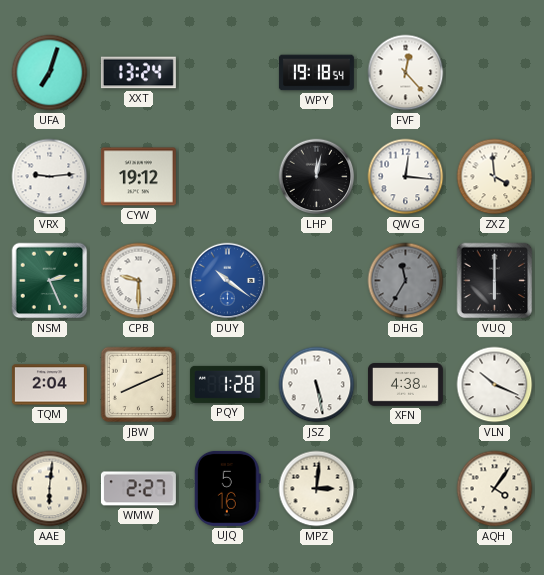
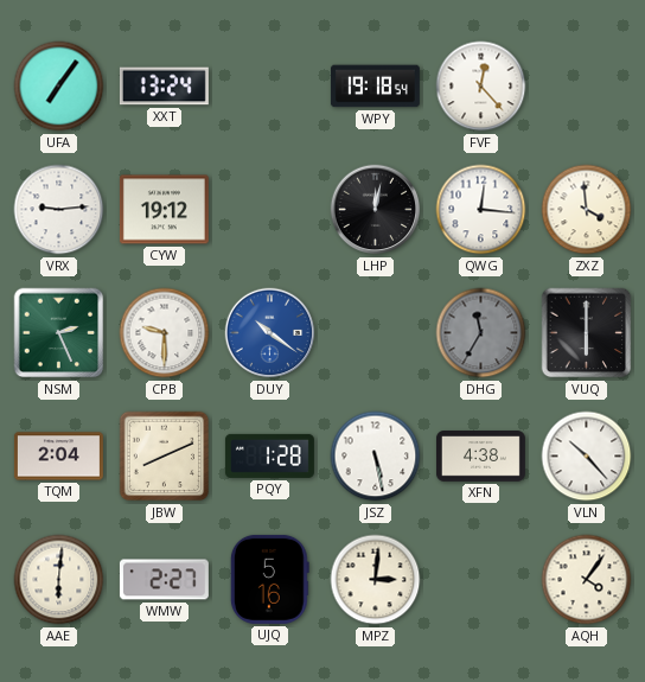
UFA: 7:03 -> 7:06
VLN: 10:19 -> 10:23
